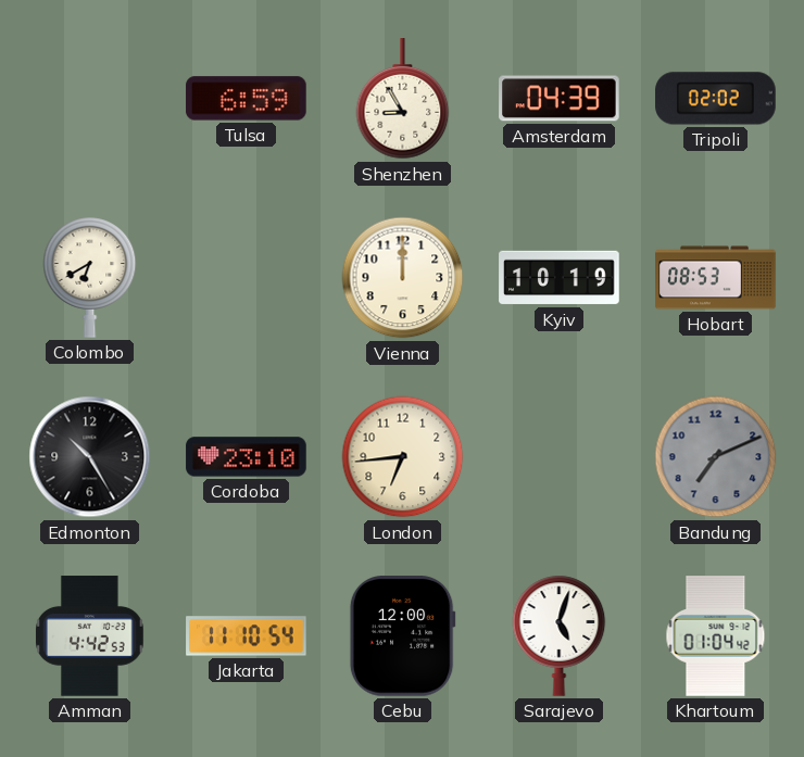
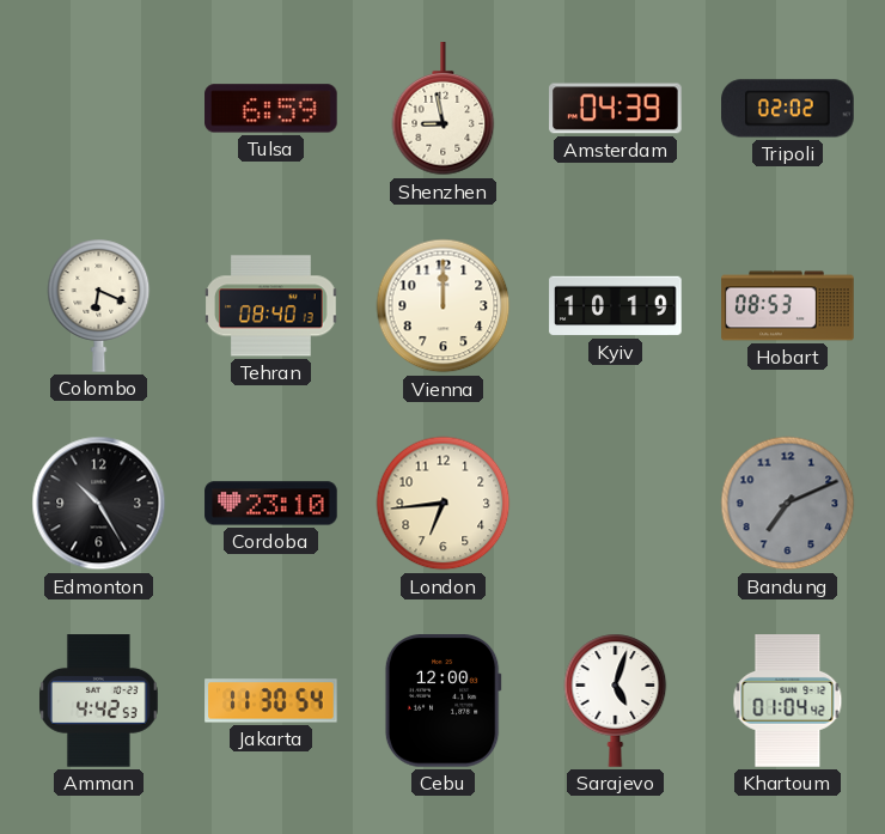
Shenzhen: 8:55 -> 8:58
Colombo: 6:40 -> 6:19
Tehran: none -> 08:40
Jakarta: 11:10 -> 11:30
